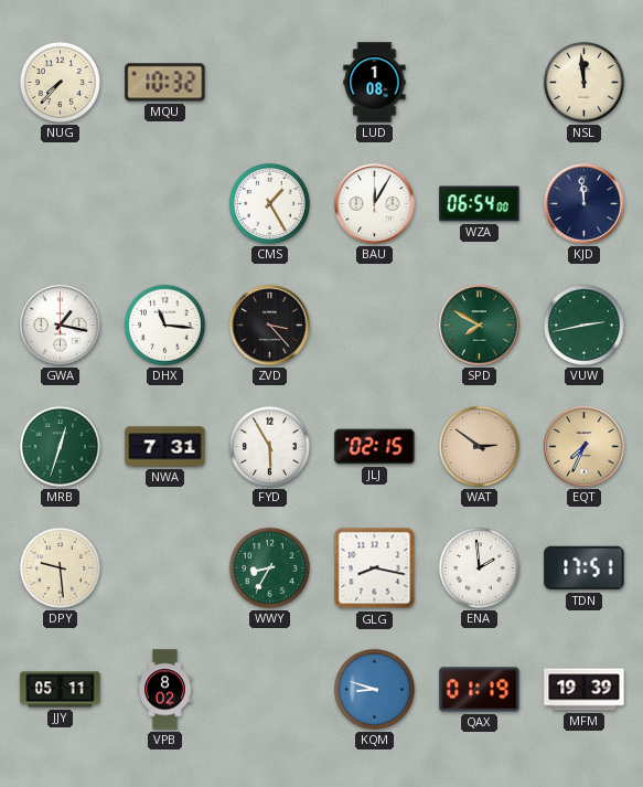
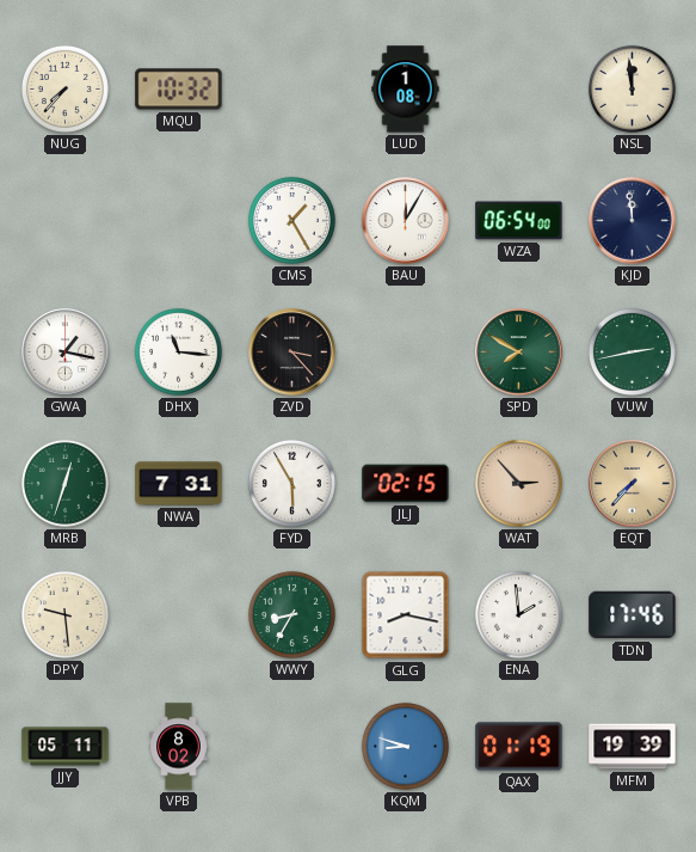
WAT: 2:51 -> 2:53
EQT: 7:34 -> 7:37
TDN: 17:51 -> 17:46
